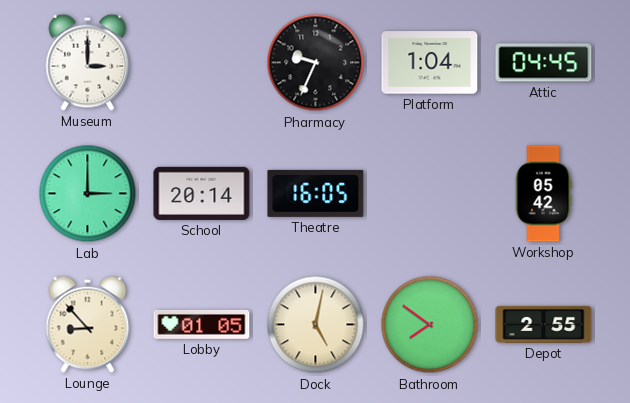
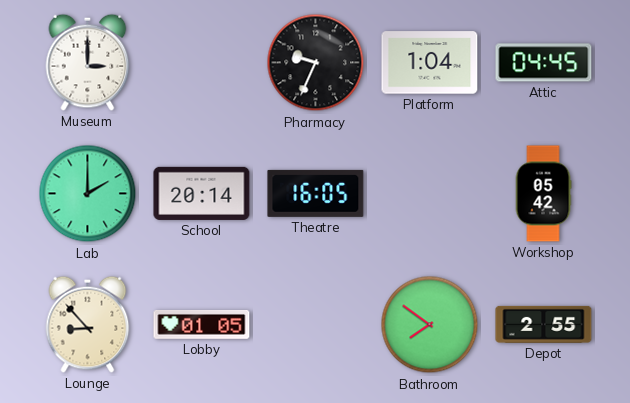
Lab: 3:00 -> 2:00
Dock: 5:02 -> none
